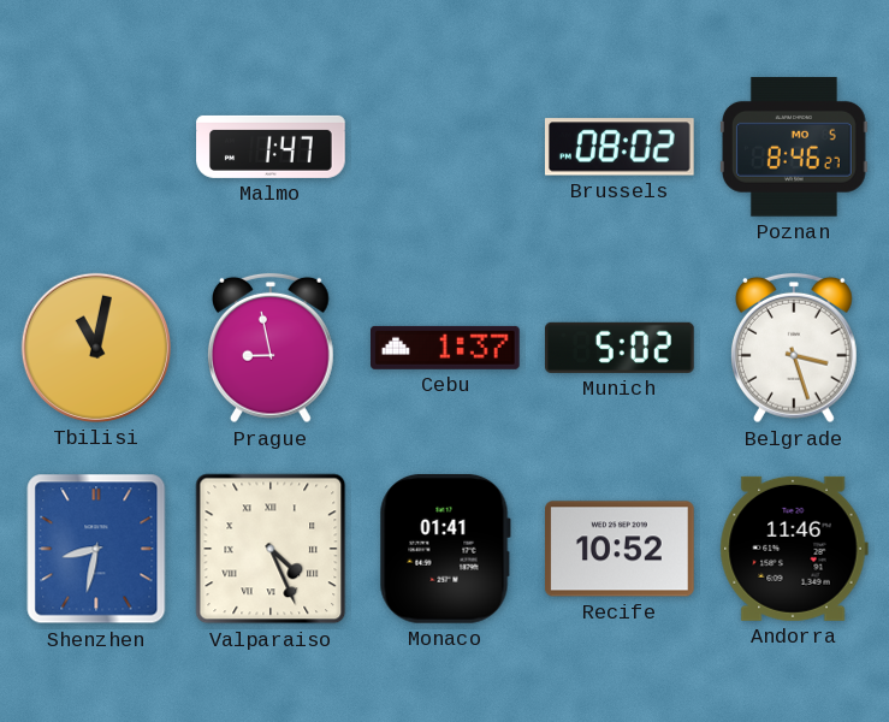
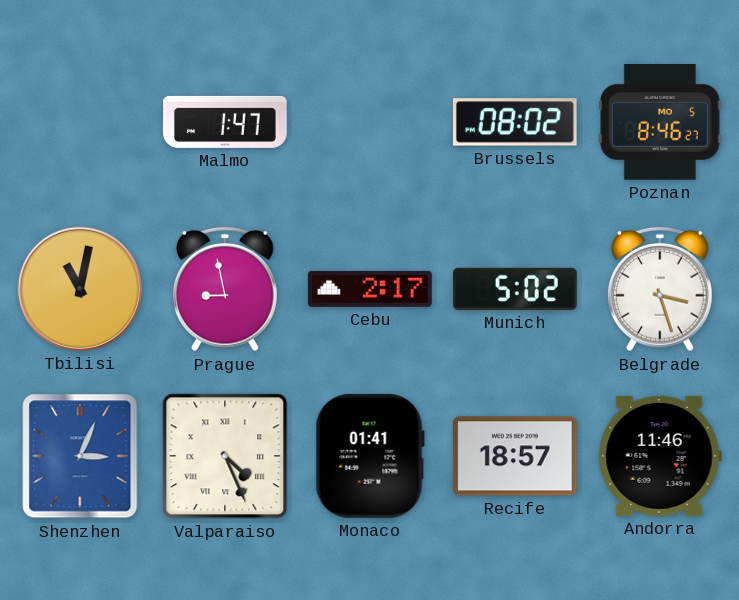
Cebu: 1:37 -> 2:17
Shenzhen: 8:32 -> 3:04
Recife: 10:52 -> 18:57
